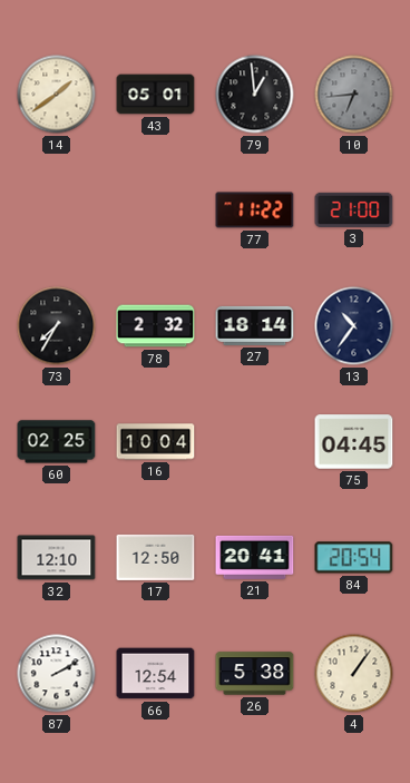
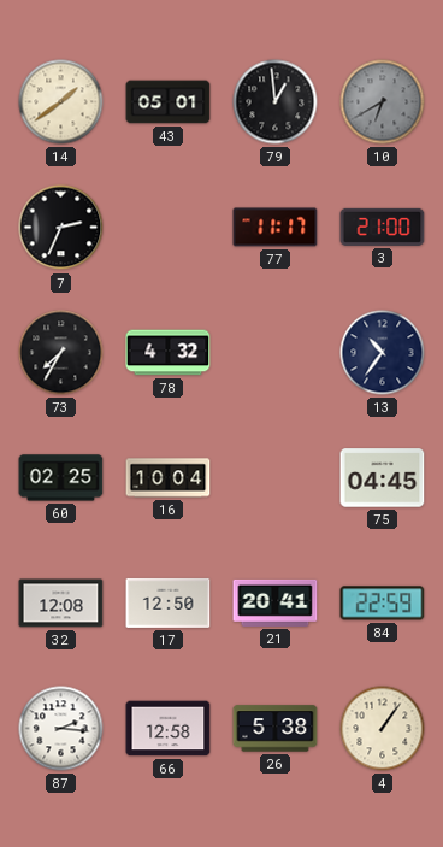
10: 6:44 -> 6:40
7: none -> 2:34
77: 11:22 -> 11:17
78: 2:32 -> 4:32
27: 18:14 -> none
32: 12:10 -> 12:08
84: 20:54 -> 22:59
87: 2:10 -> 2:16
66: 12:54 -> 12:58
